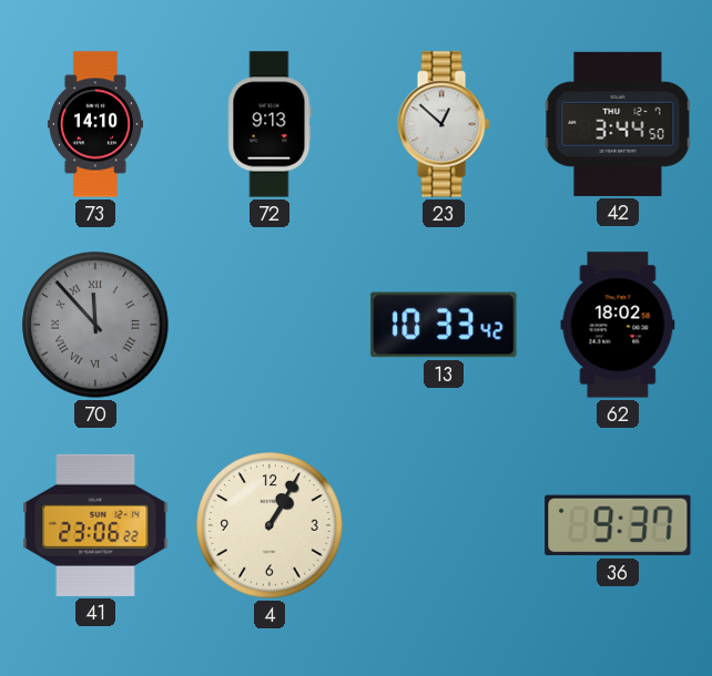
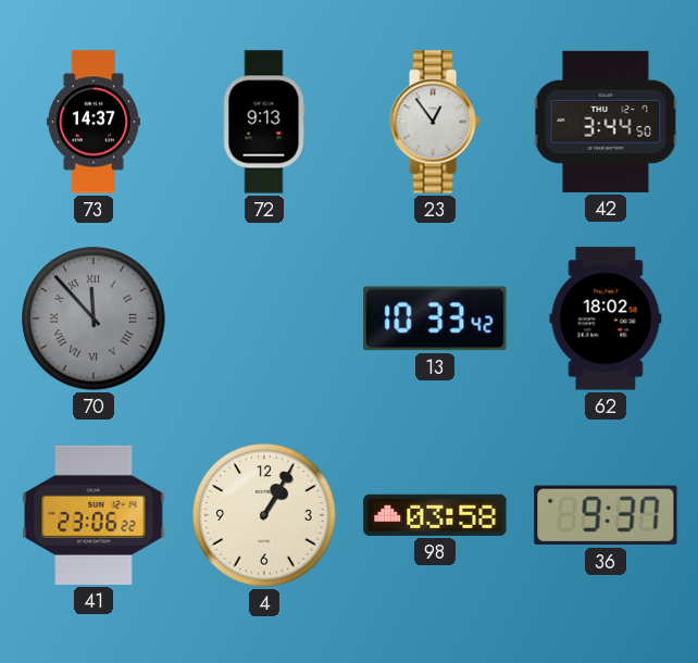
73: 14:10 -> 14:37
23: 12:52 -> 12:54
98: none -> 03:58
